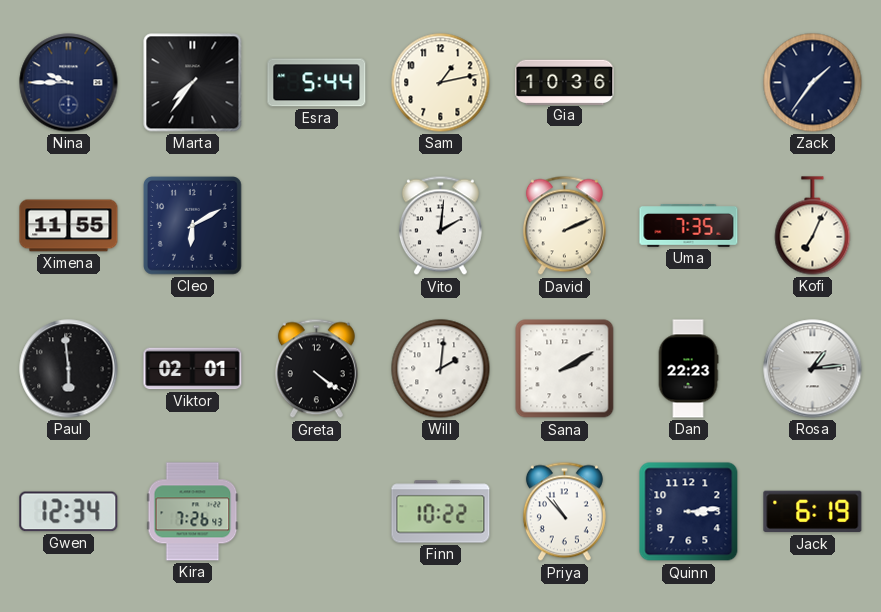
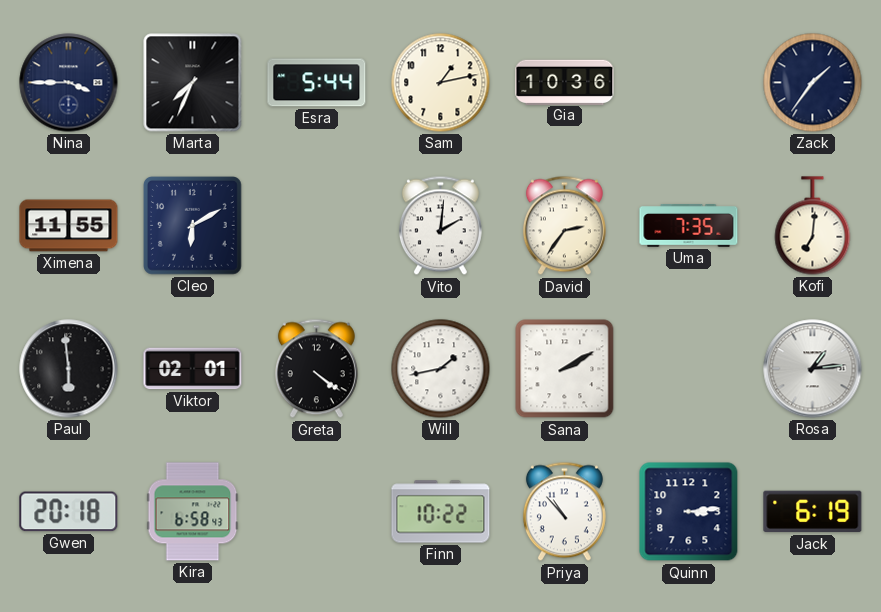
Nina: 9:45 -> 3:45
Marta: 7:36 -> 7:34
David: 2:11 -> 2:36
Kofi: 7:04 -> 7:01
Will: 2:01 -> 1:43
Dan: 22:23 -> none
Gwen: 12:34 -> 20:18
Kira: 7:26 -> 6:58
